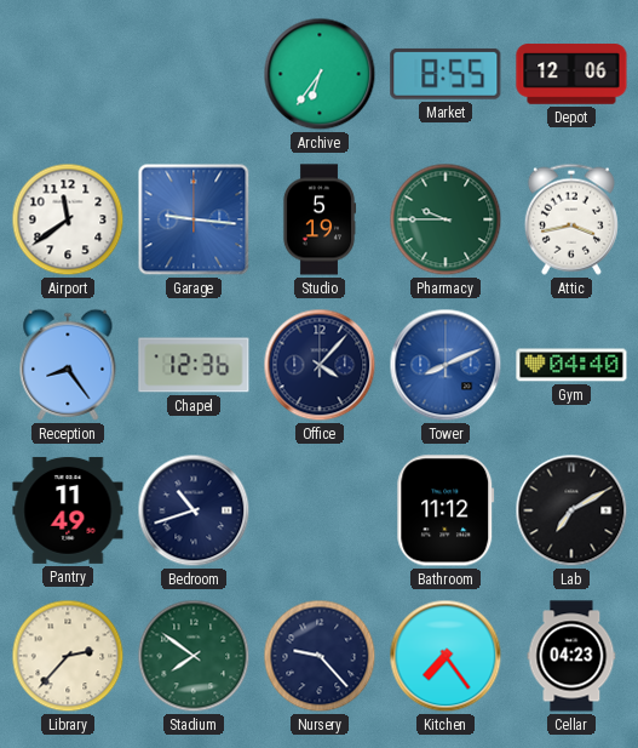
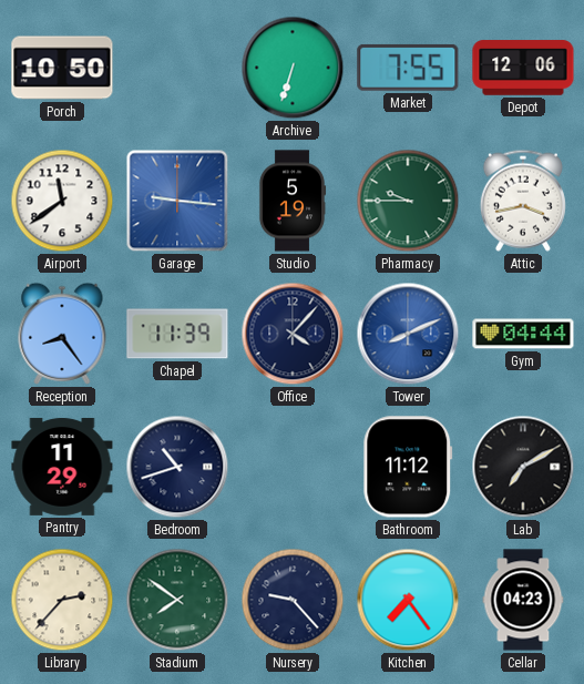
Porch: none -> 10:50
Archive: 6:36 -> 6:33
Market: 8:55 -> 7:55
Chapel: 12:36 -> 11:39
Gym: 04:40 -> 04:44
Pantry: 11:49 -> 11:29
